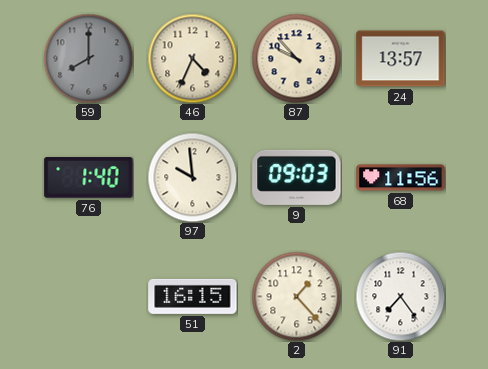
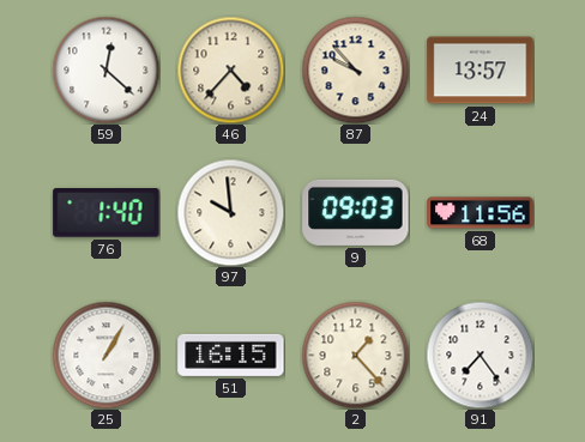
59: 8:00 -> 12:22
59 dial: grey -> white
46: 4:34 -> 4:37
25: none -> 1:05
